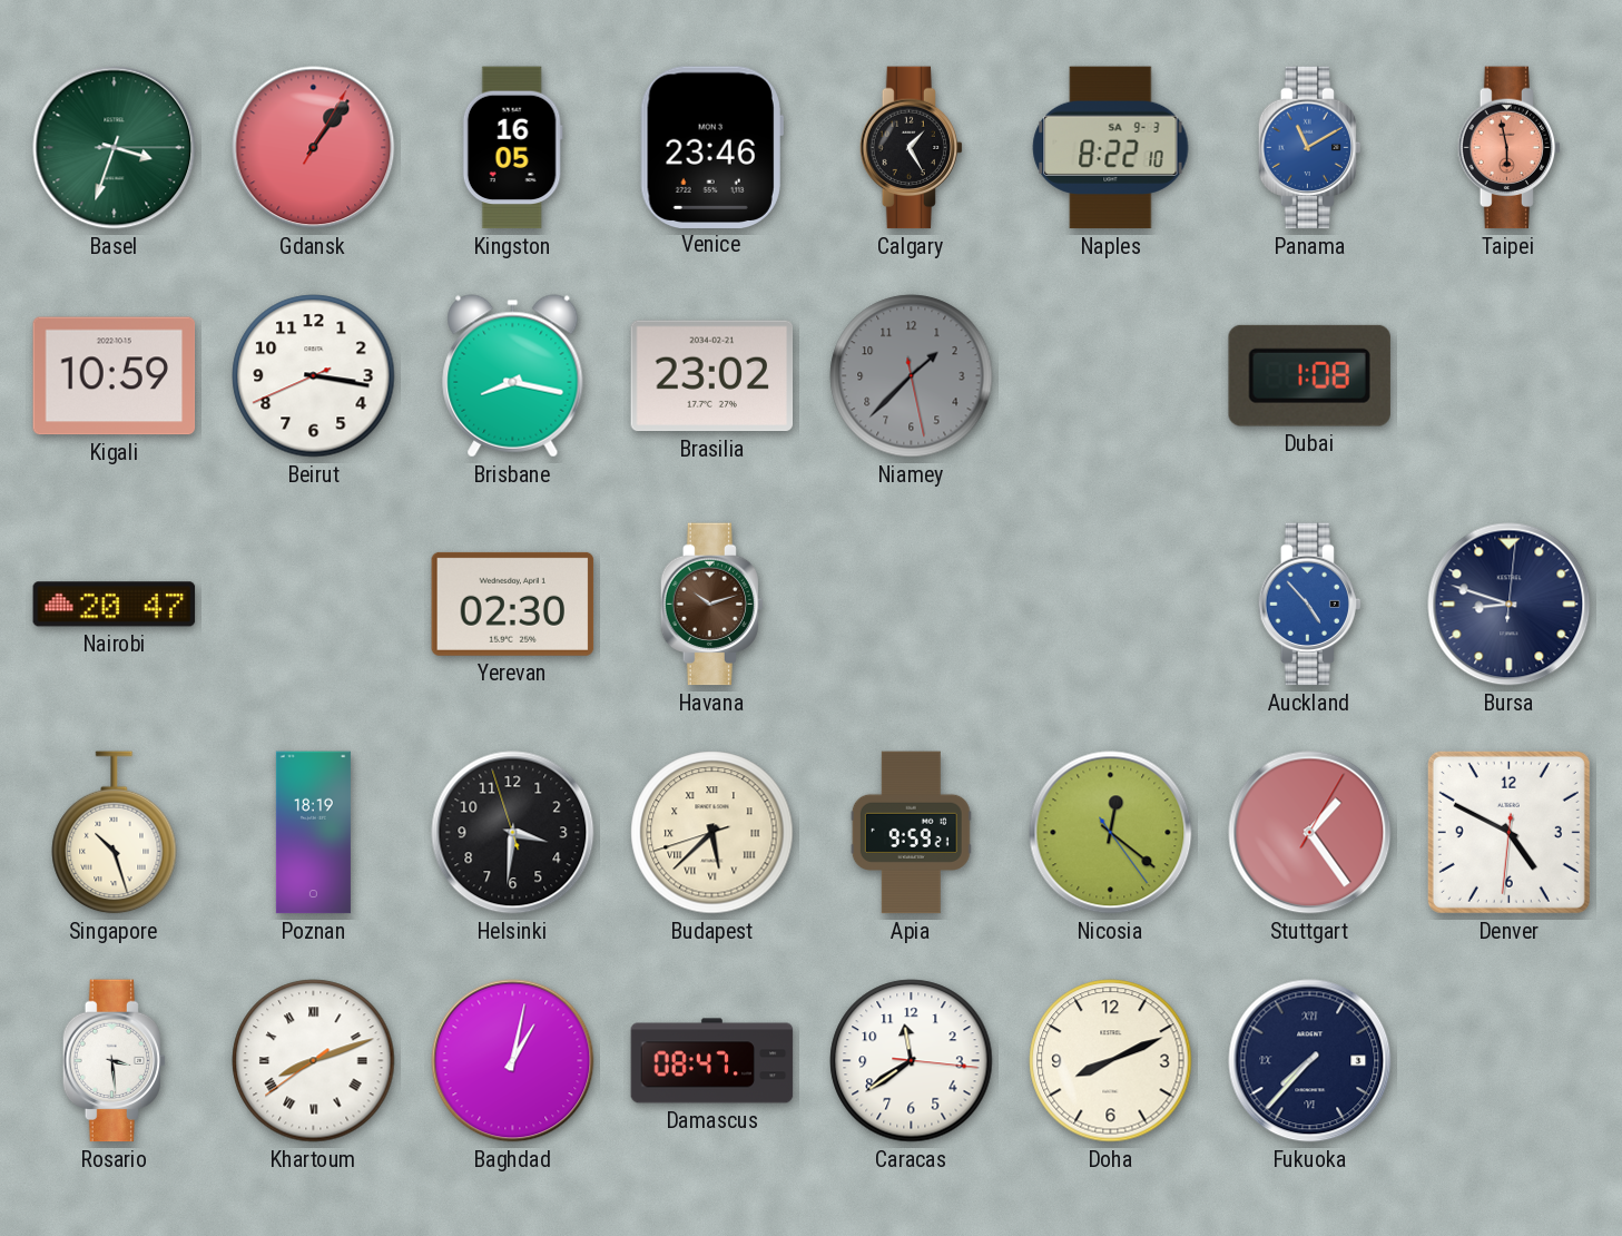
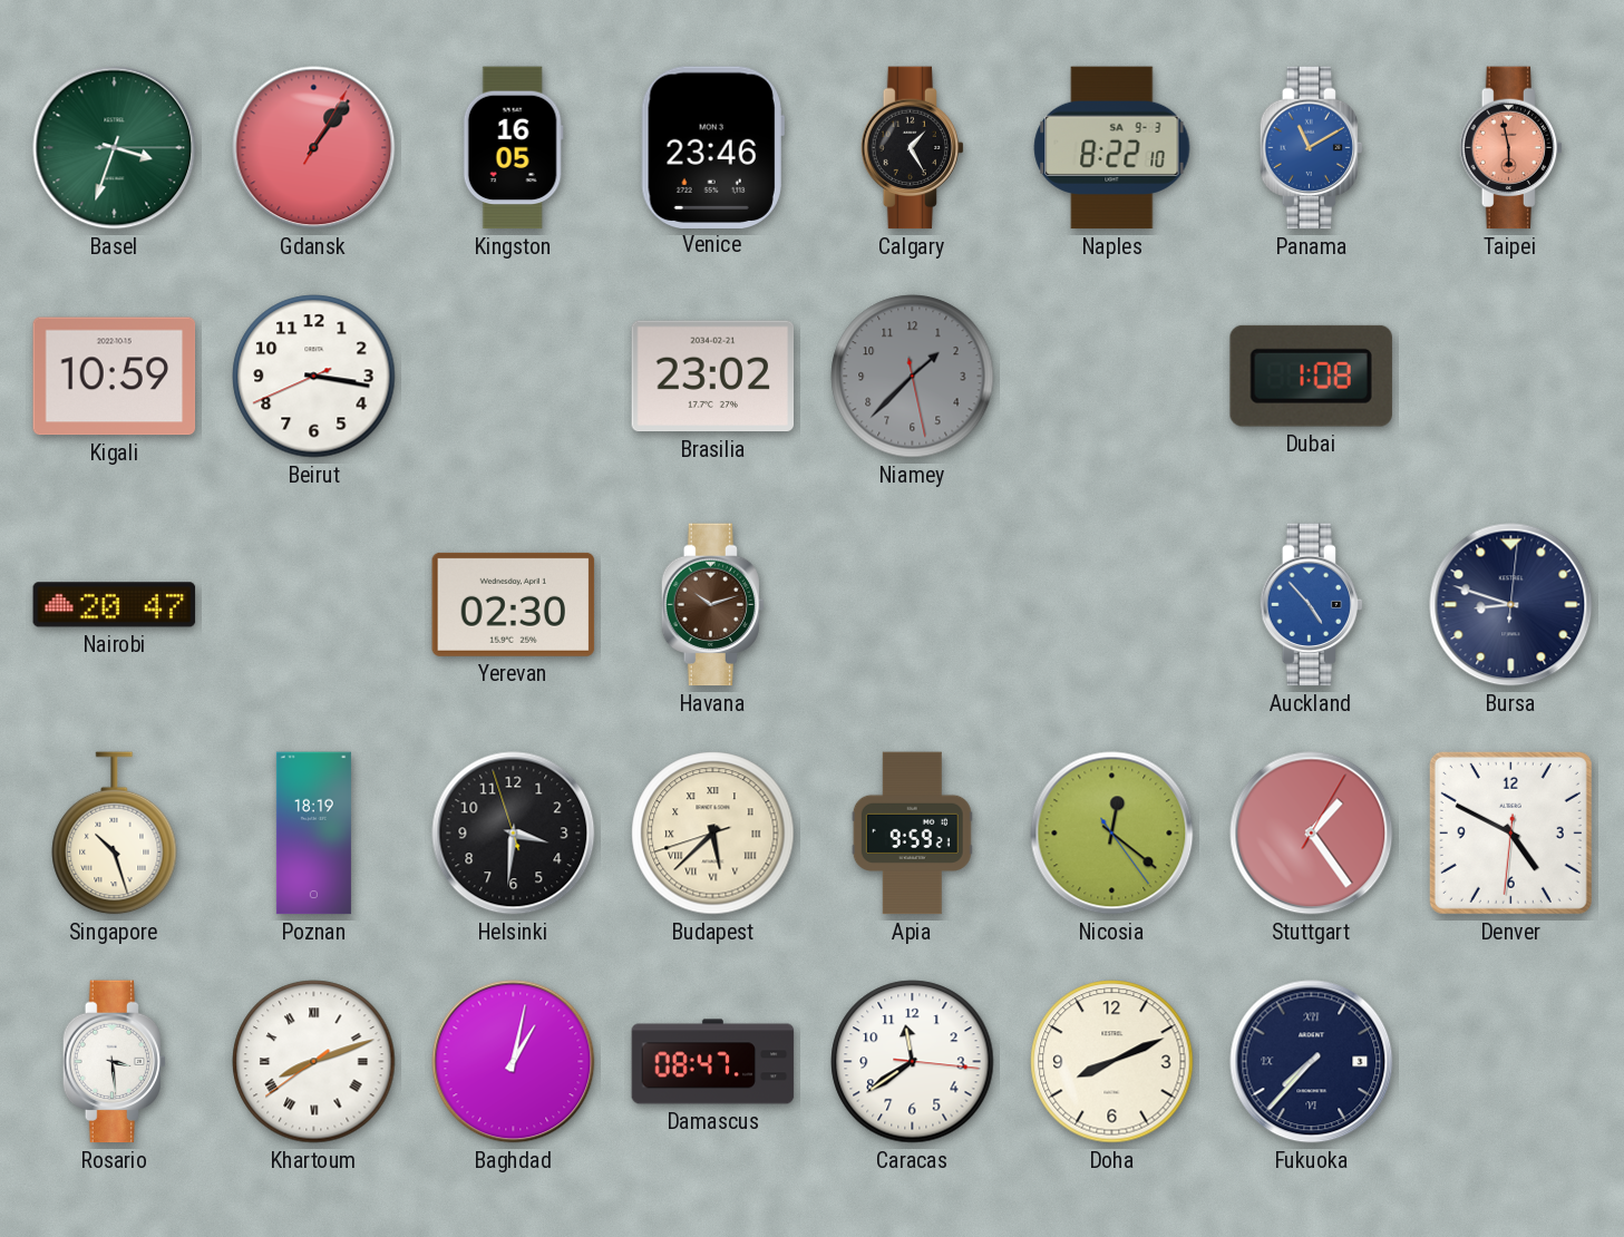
Brisbane: 8:17 -> none
